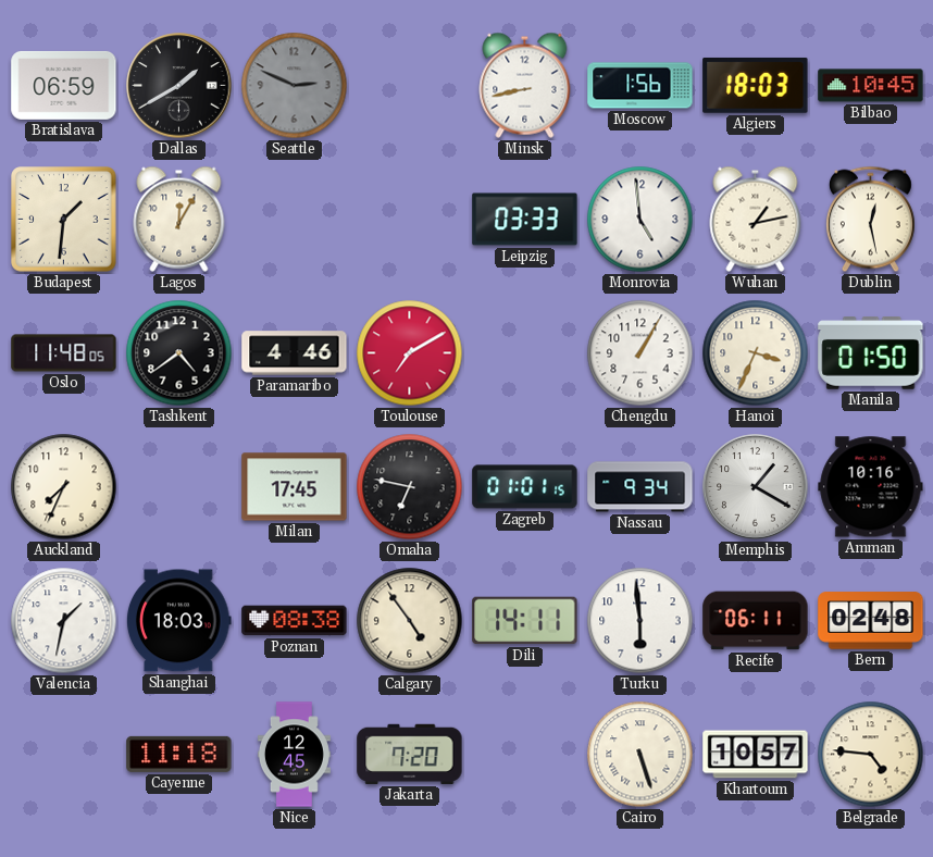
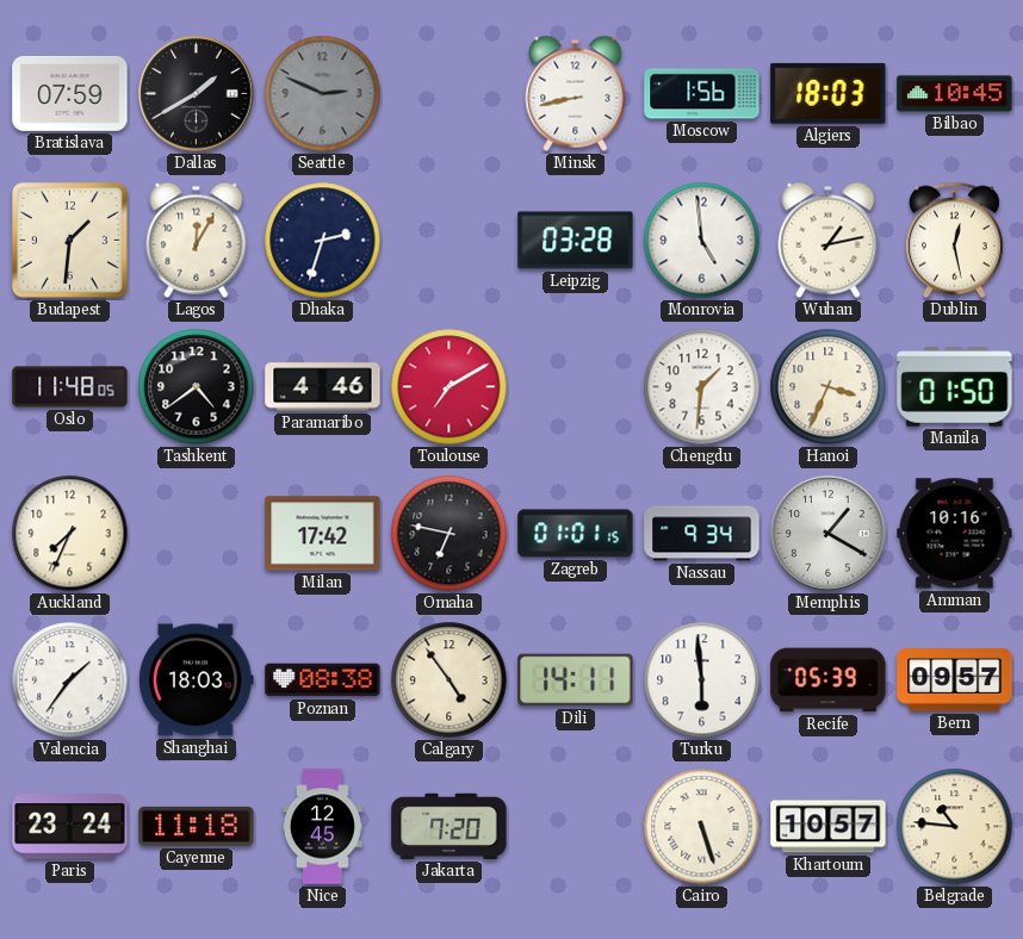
Bratislava: 06:59 -> 07:59
Dhaka: none -> 2:33
Leipzig: 03:33 -> 03:28
Chengdu: 1:05 -> 1:31
Milan: 17:45 -> 17:42
Valencia: 1:32 -> 1:36
Recife: 06:11 -> 05:39
Bern: 02:48 -> 09:57
Paris: none -> 23:24
Belgrade: 4:46 -> 10:46
